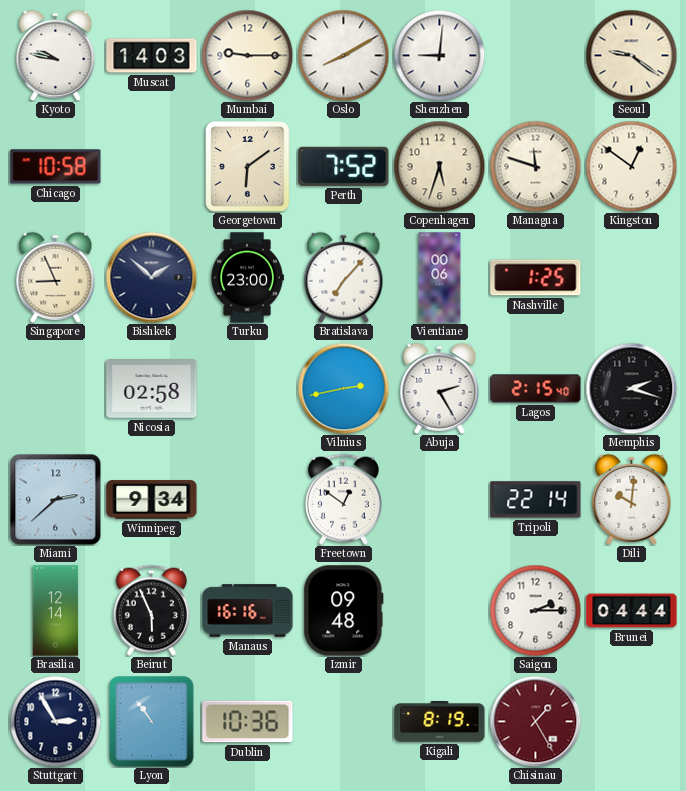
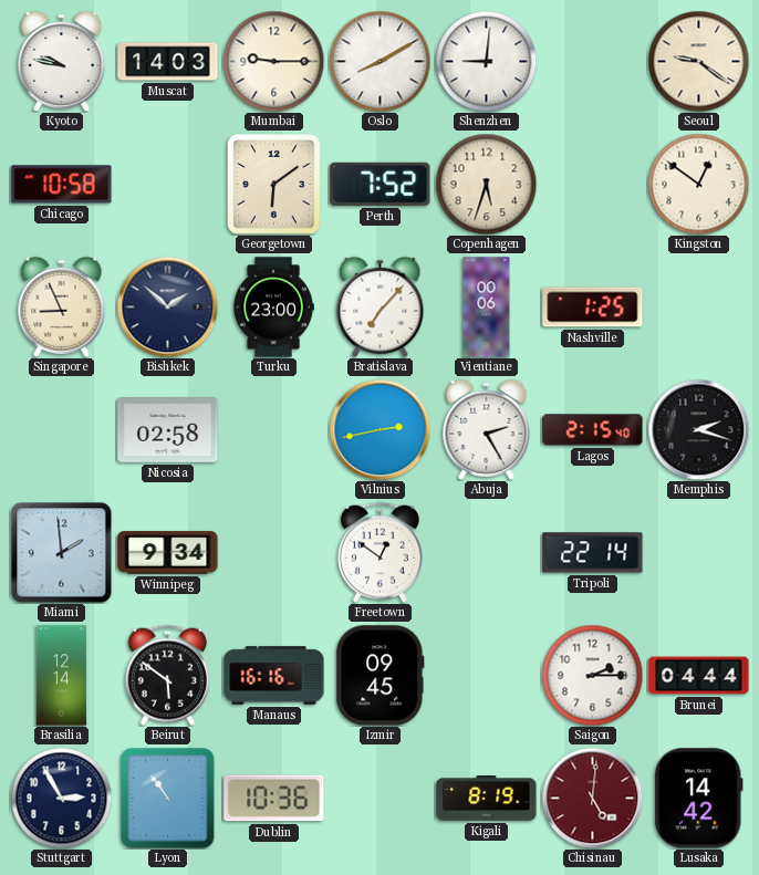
Managua: 11:48 -> none
Miami: 2:38 -> 1:59
Dili: 10:01 -> none
Beirut: 5:56 -> 5:51
Izmir: 09:48 -> 09:45
Chisinau: 1:25 -> 5:01
Lusaka: none -> 14:42
